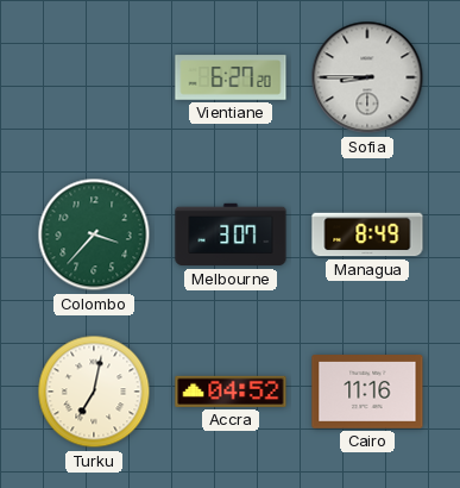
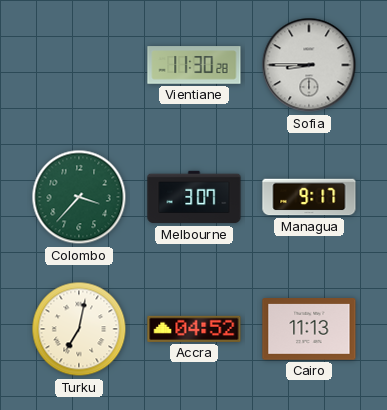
Vientiane: 6:27 -> 11:30
Managua: 8:49 -> 9:17
Cairo: 11:16 -> 11:13
